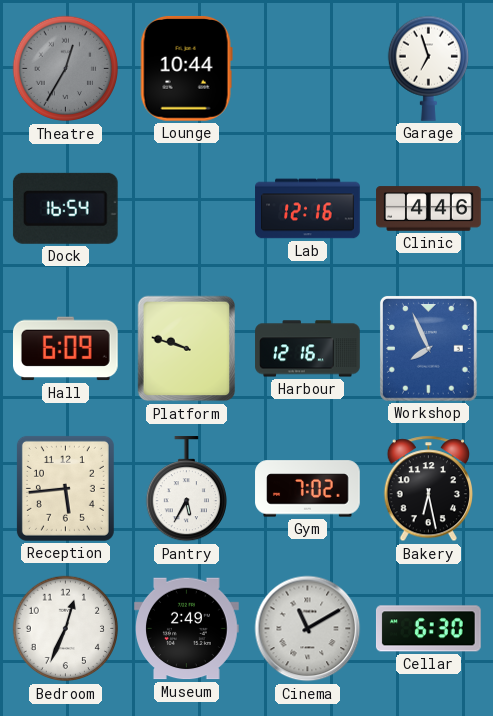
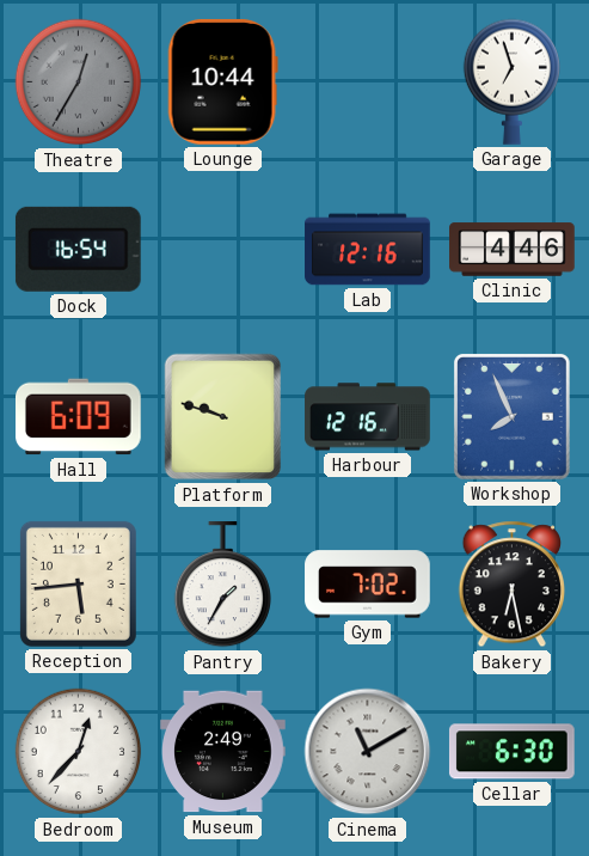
Pantry: 5:35 -> 1:35
Bedroom: 12:34 -> 12:37
